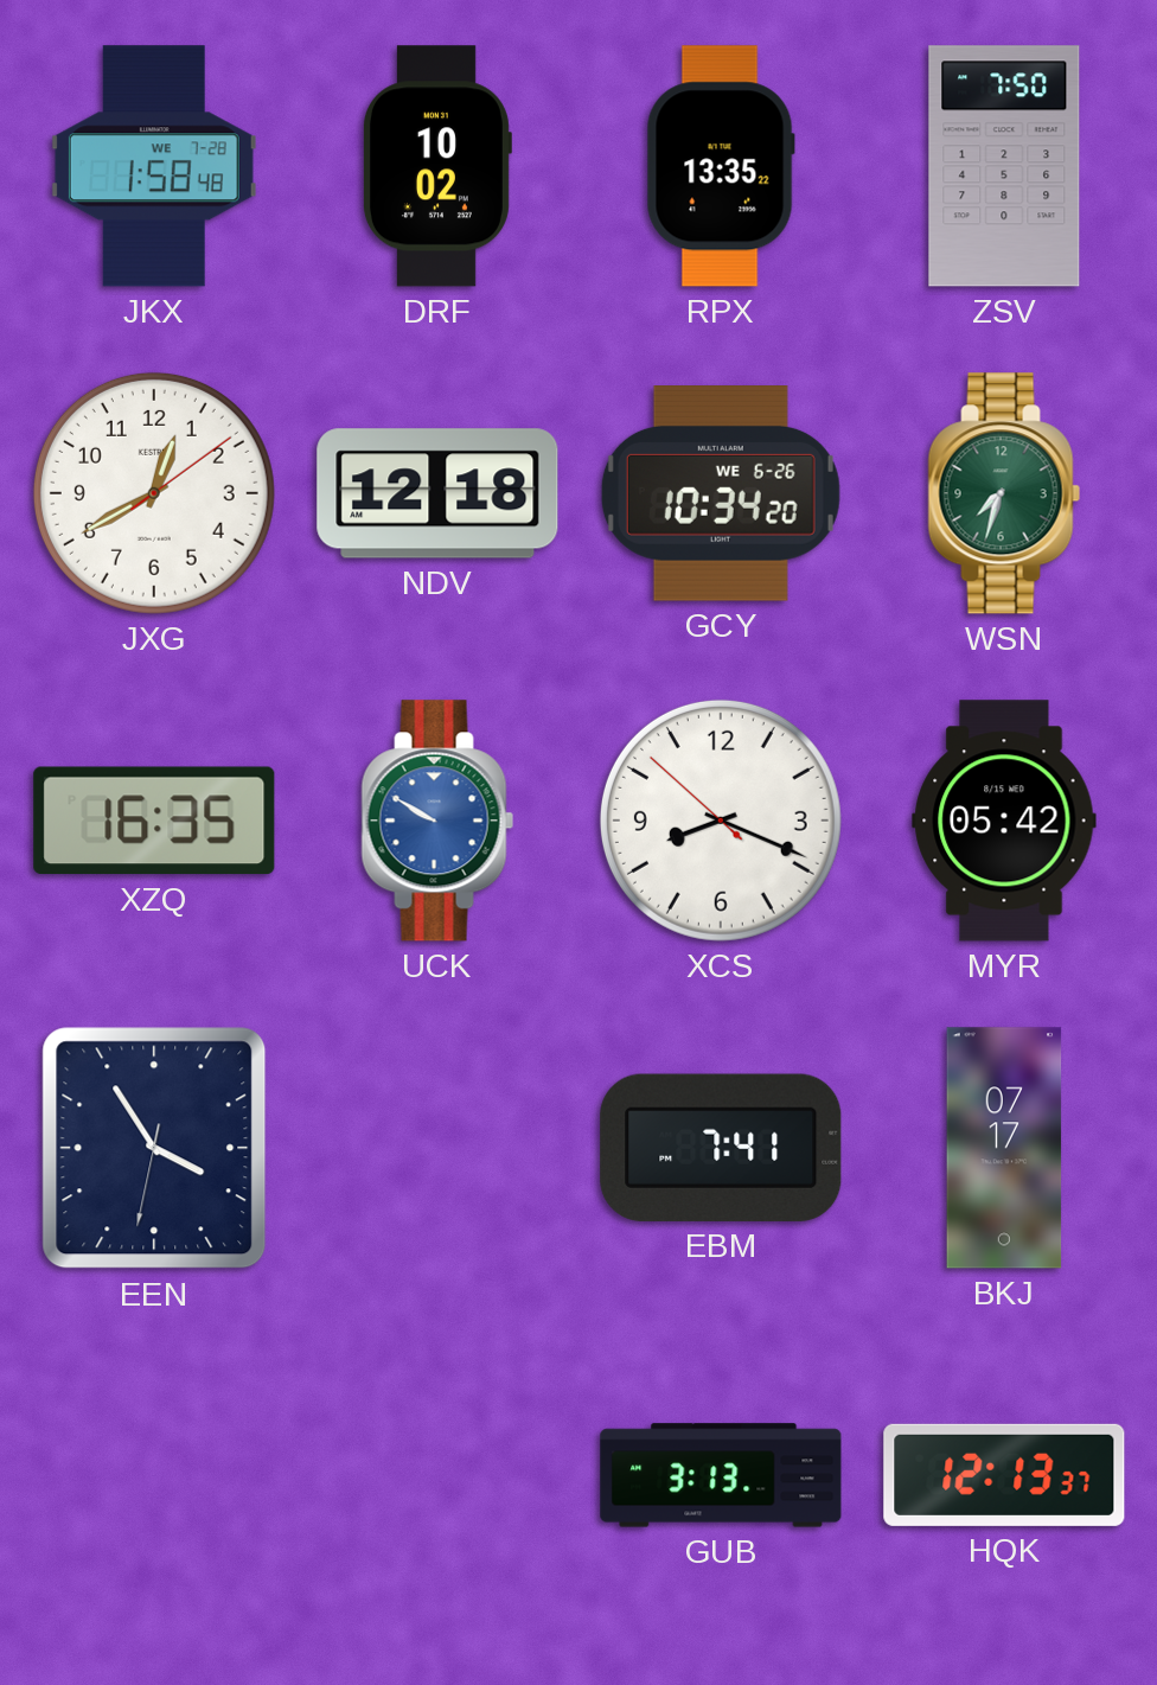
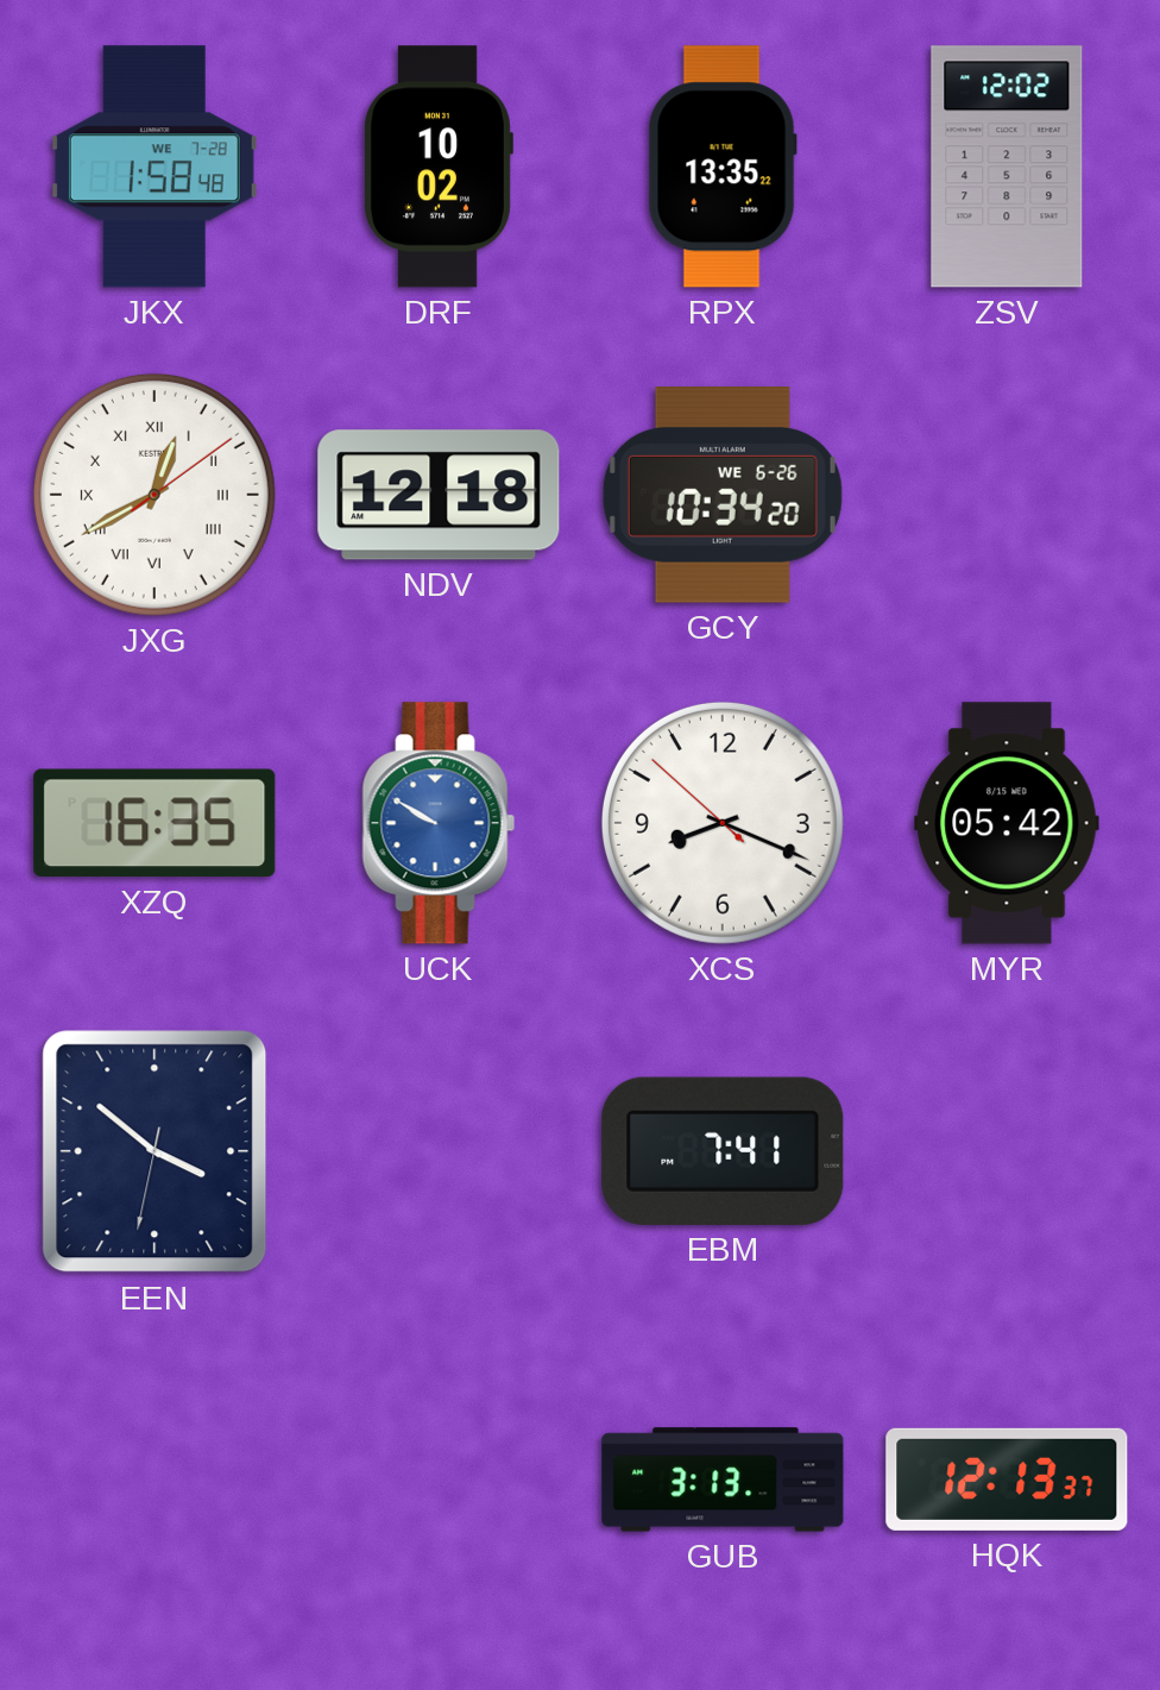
ZSV: 7:50 -> 12:02
JXG numerals: Arabic -> Roman
WSN: 7:33 -> none
EEN: 3:54 -> 3:51
BKJ: 07:17 -> none
